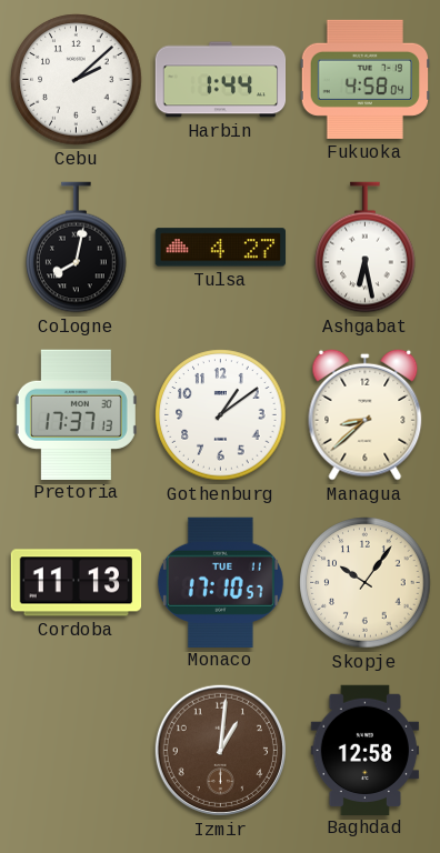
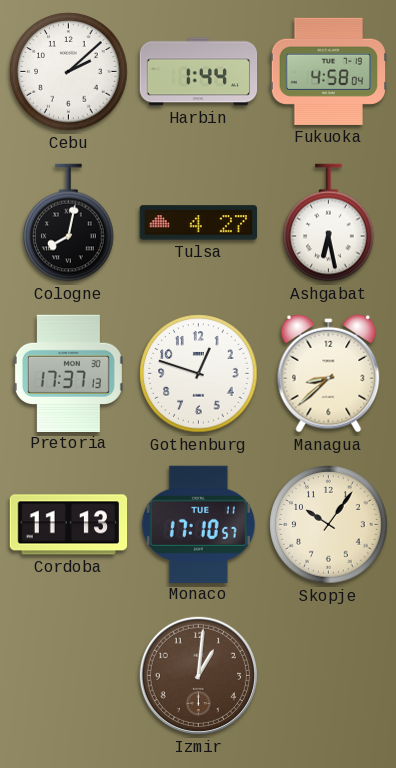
Gothenburg: 1:09 -> 12:48
Baghdad: 12:58 -> none
